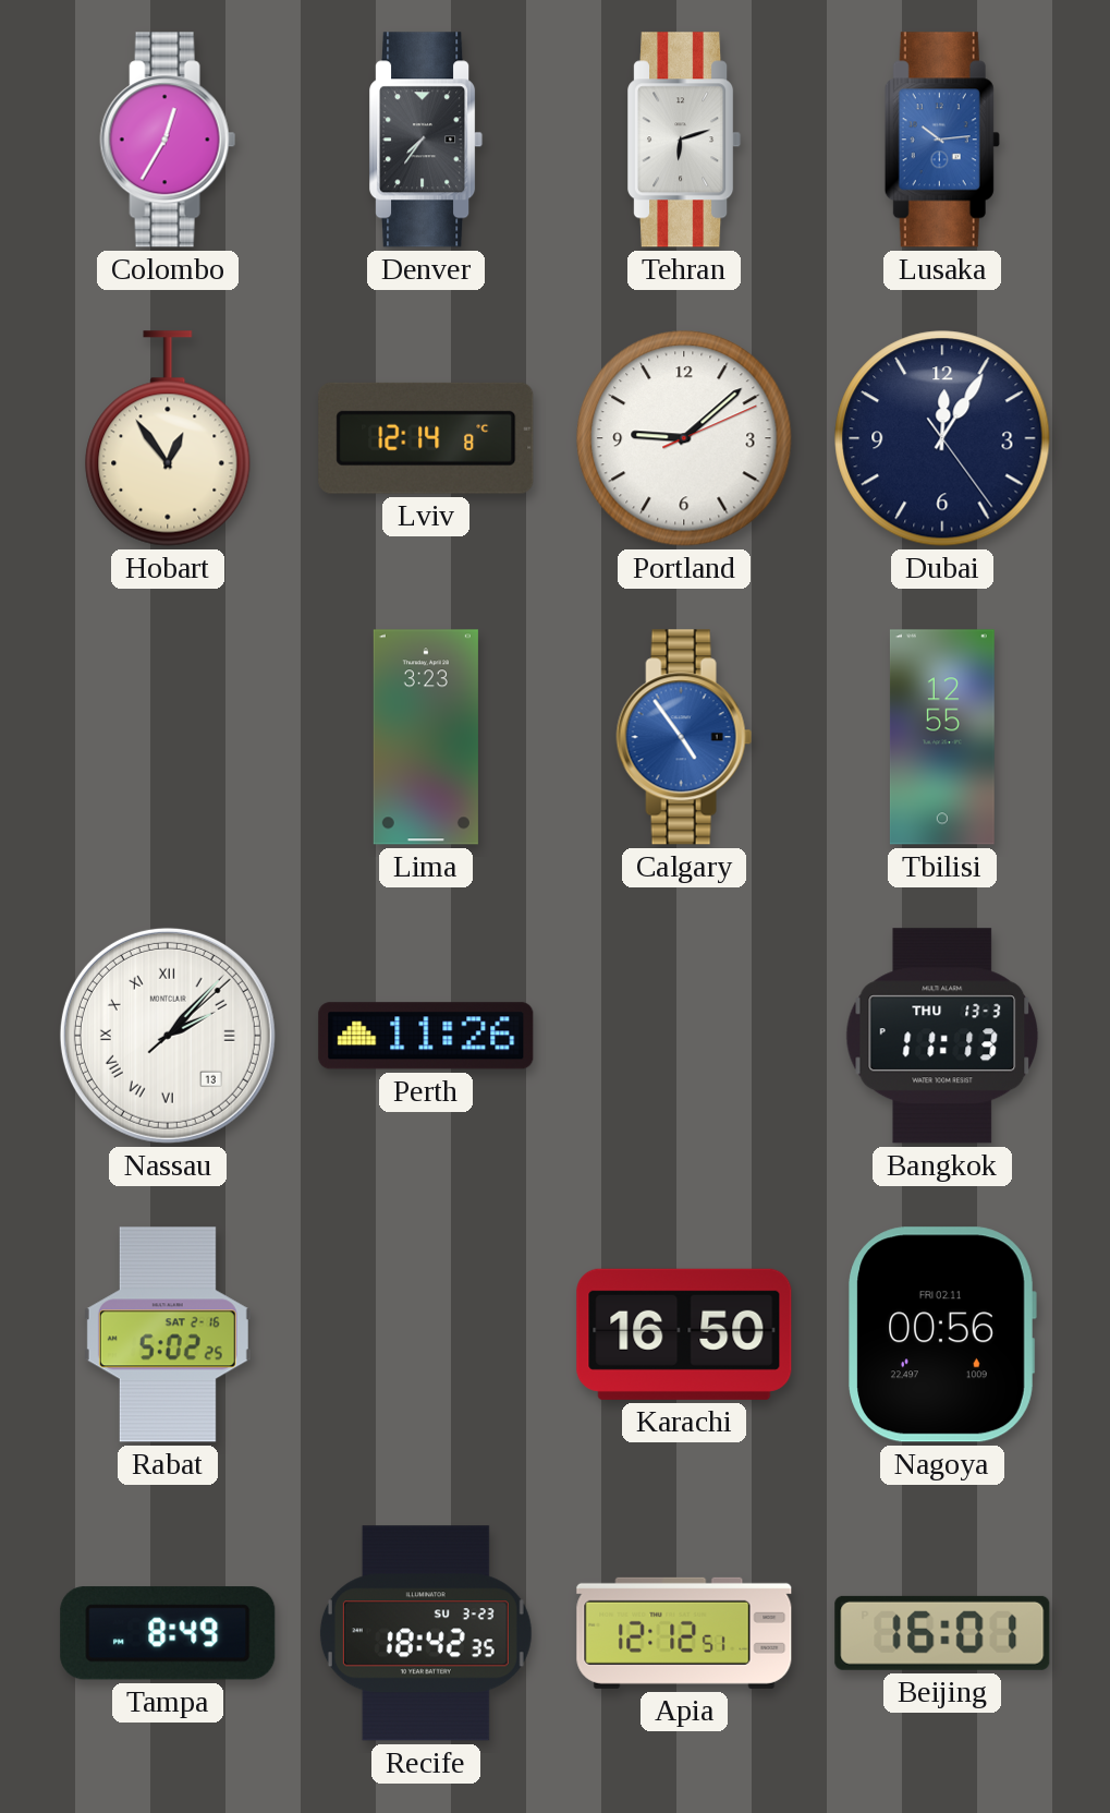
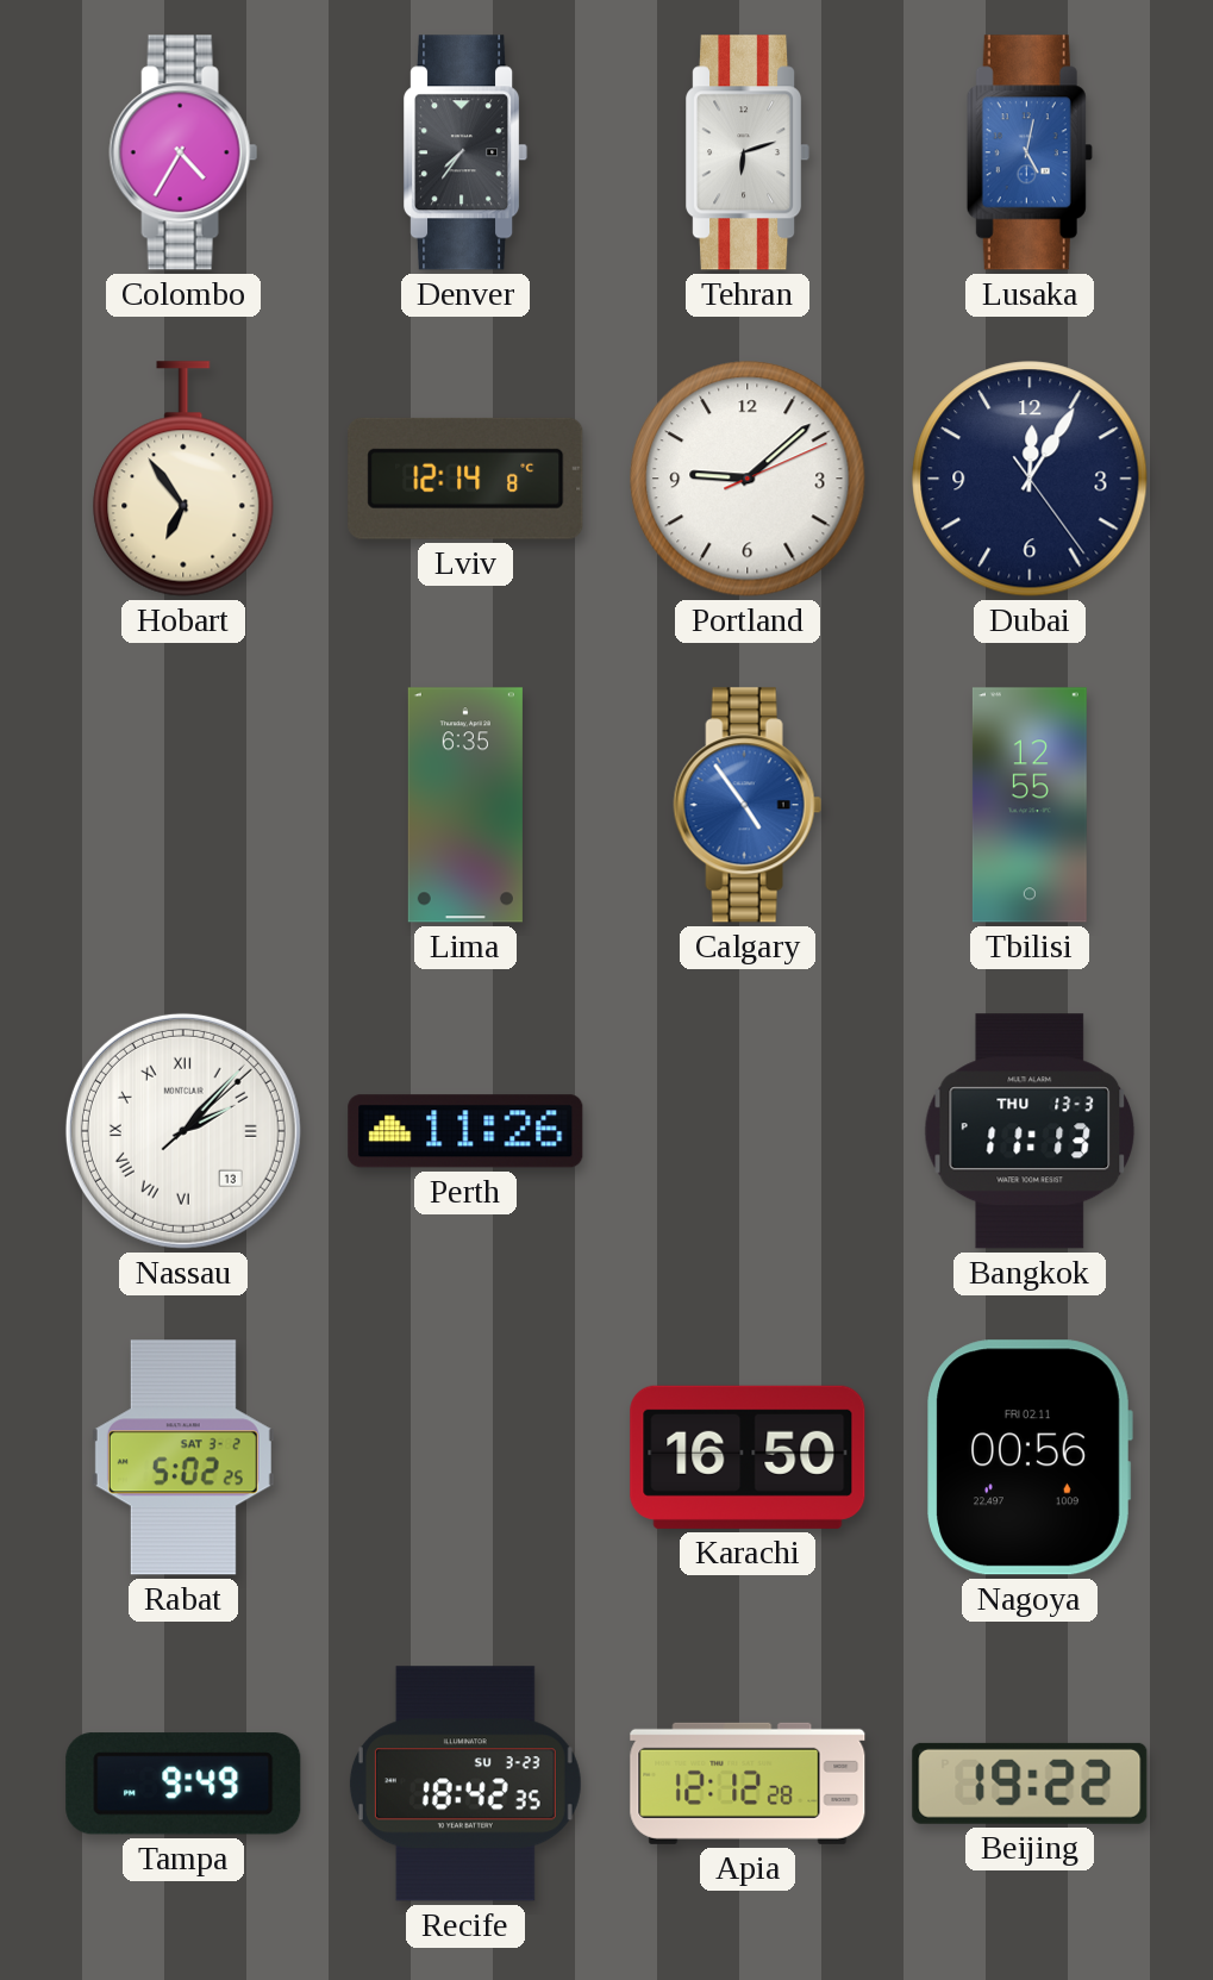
Colombo: 12:35 -> 4:35
Lusaka: 10:14 -> 5:02
Hobart: 12:54 -> 6:54
Lima: 3:23 -> 6:35
Rabat date: SAT 2-16 -> SAT 3-2
Tampa: 8:49 -> 9:49
Apia: 12:12:51 -> 12:12:28
Beijing: 16:01 -> 19:22
